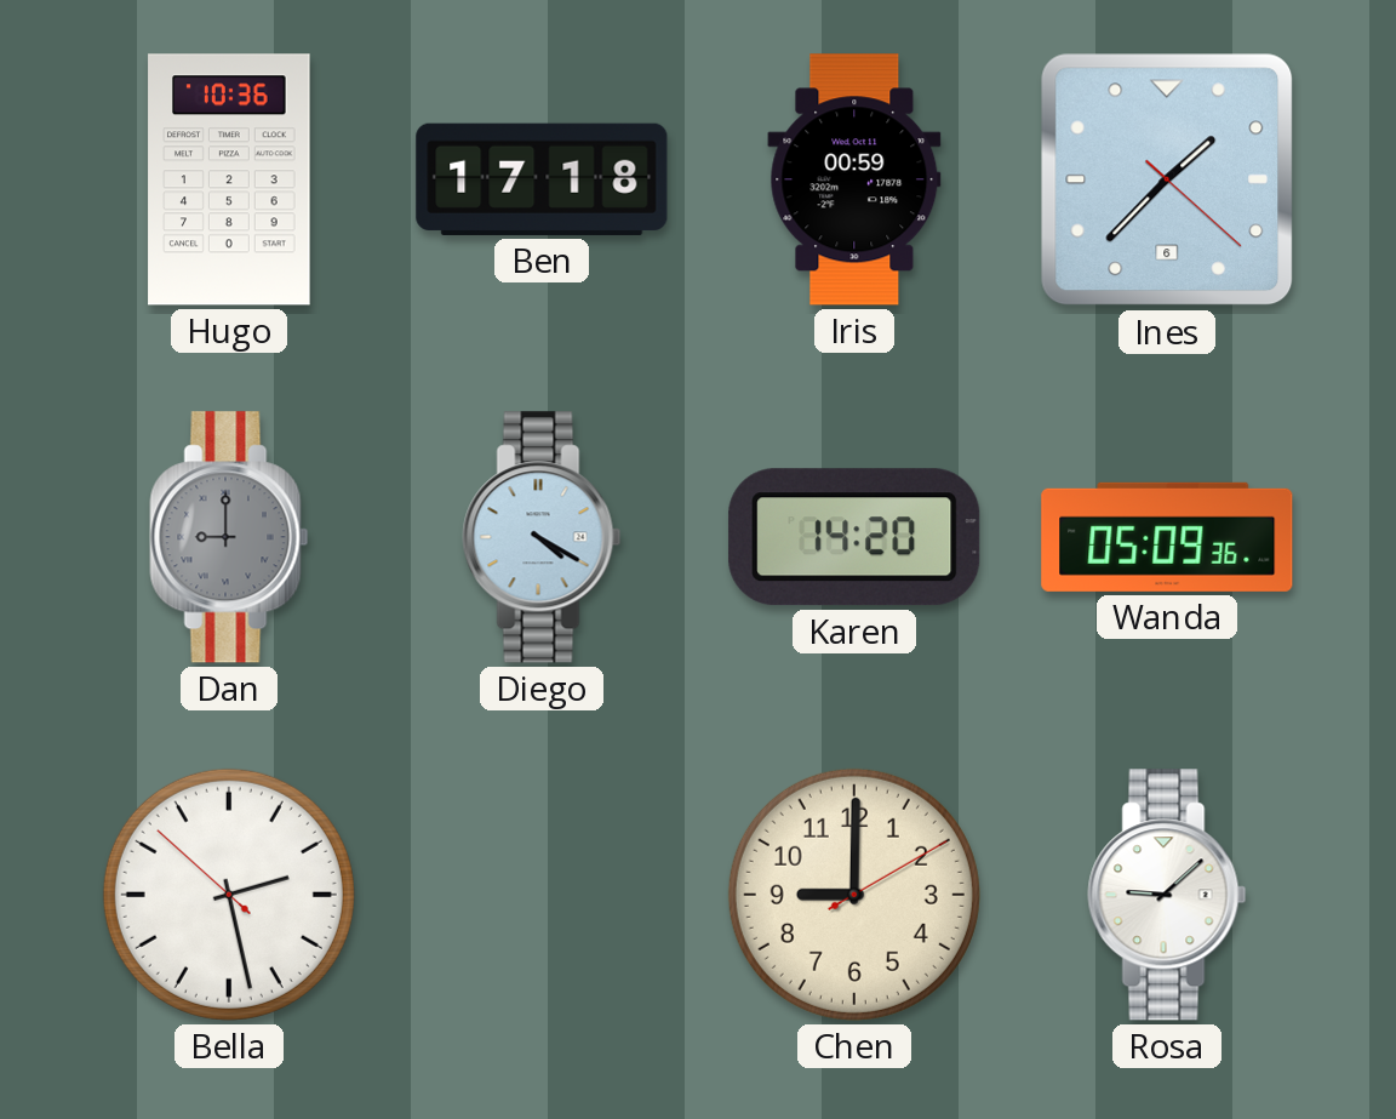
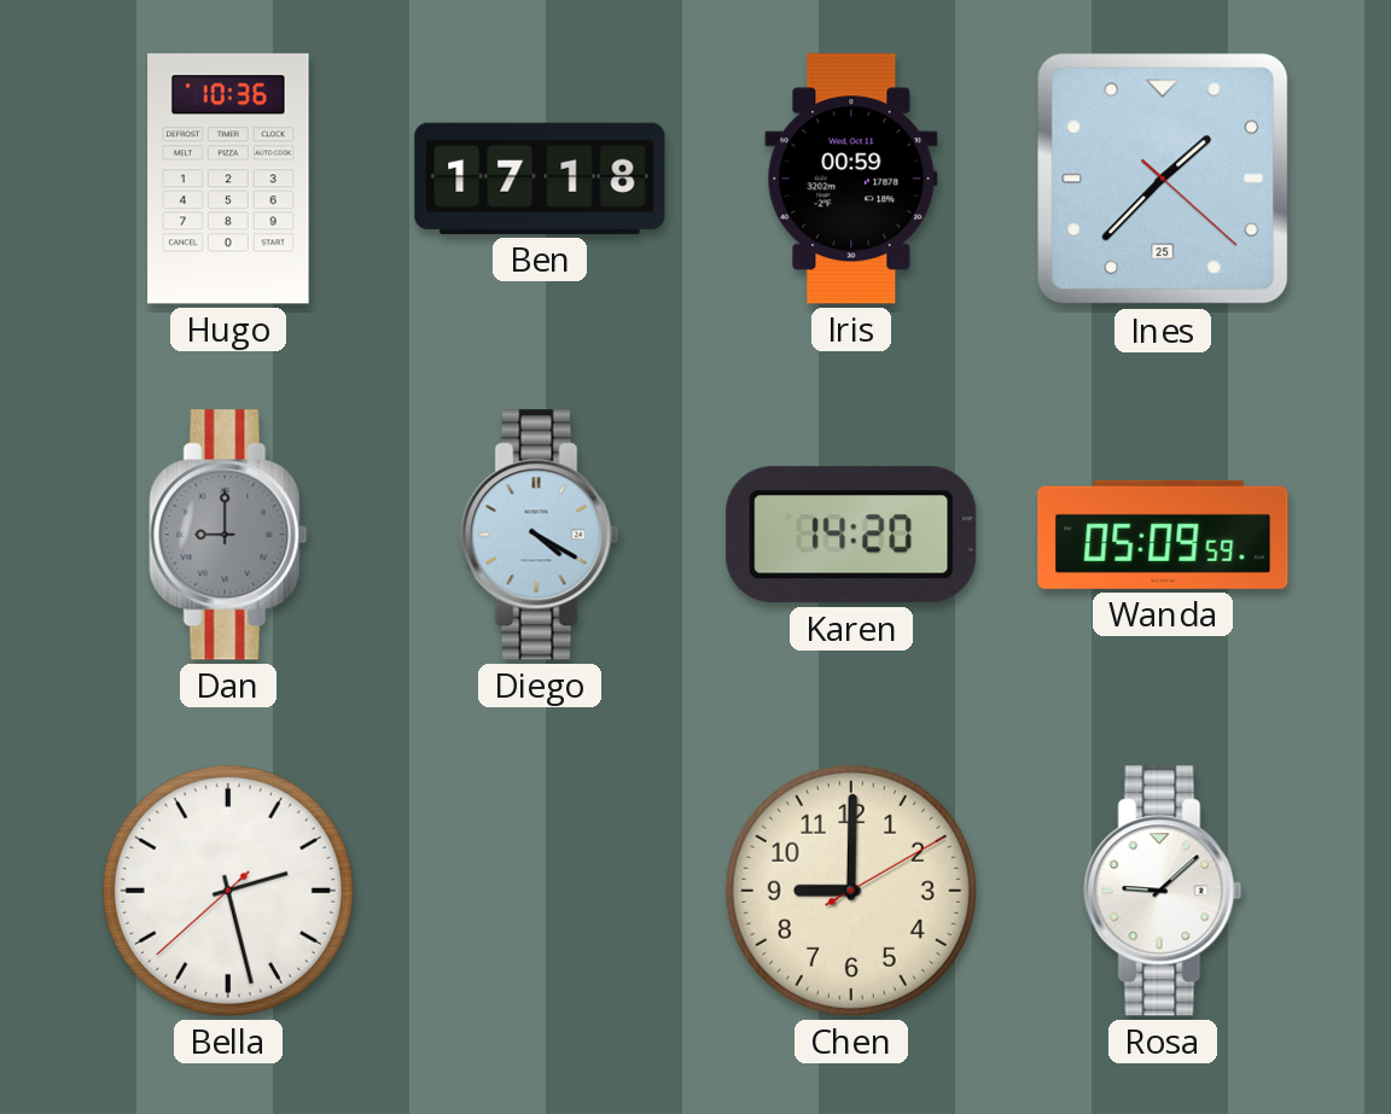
Ines date: 6 -> 25
Wanda: 05:09:36 -> 05:09:59
Bella: 2:27:52 -> 2:27:38
